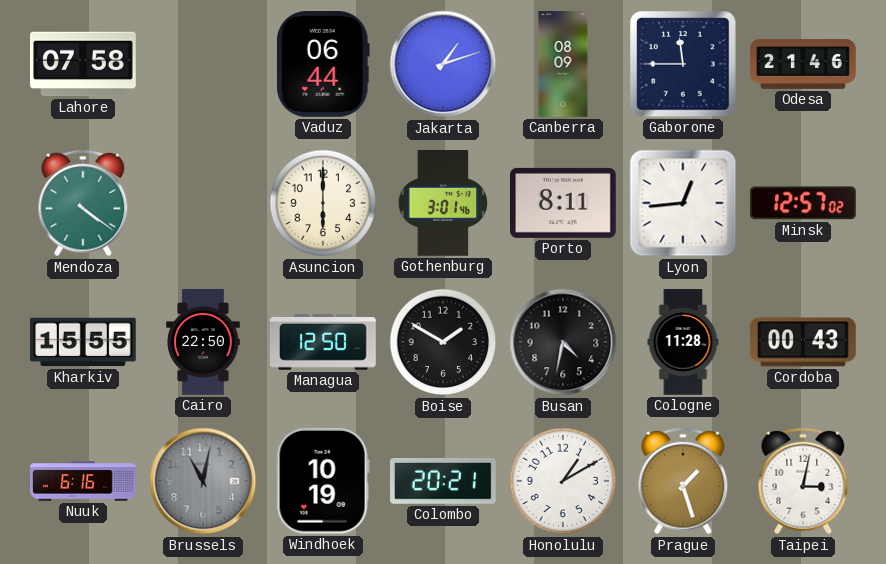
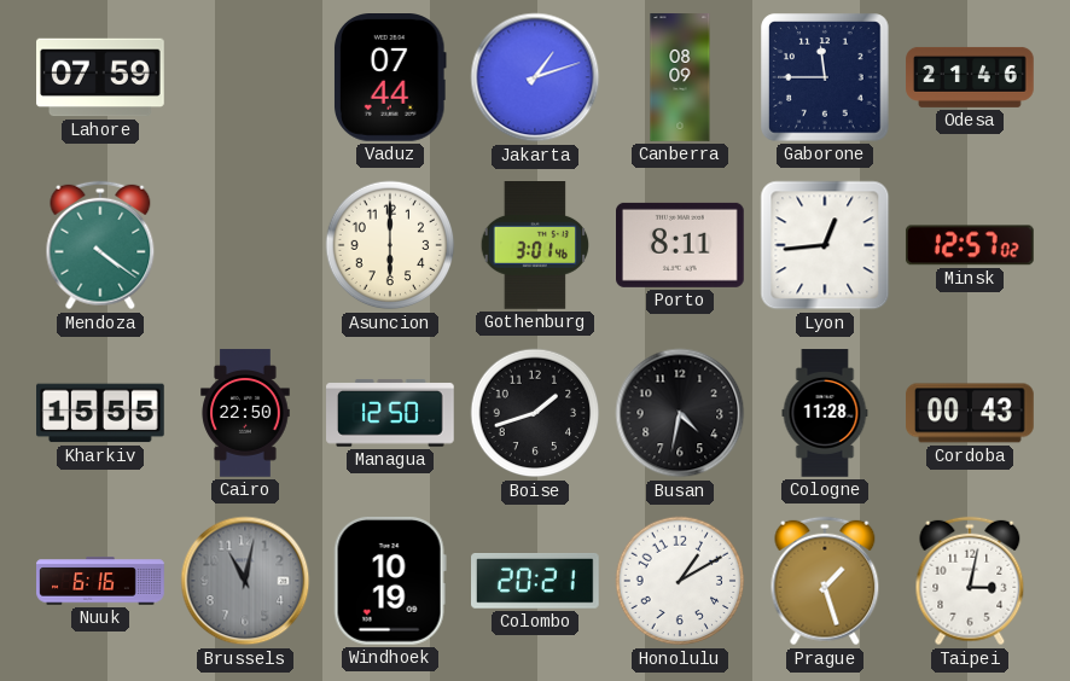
Lahore: 07:58 -> 07:59
Vaduz: 06:44 -> 07:44
Boise: 1:50 -> 1:42
